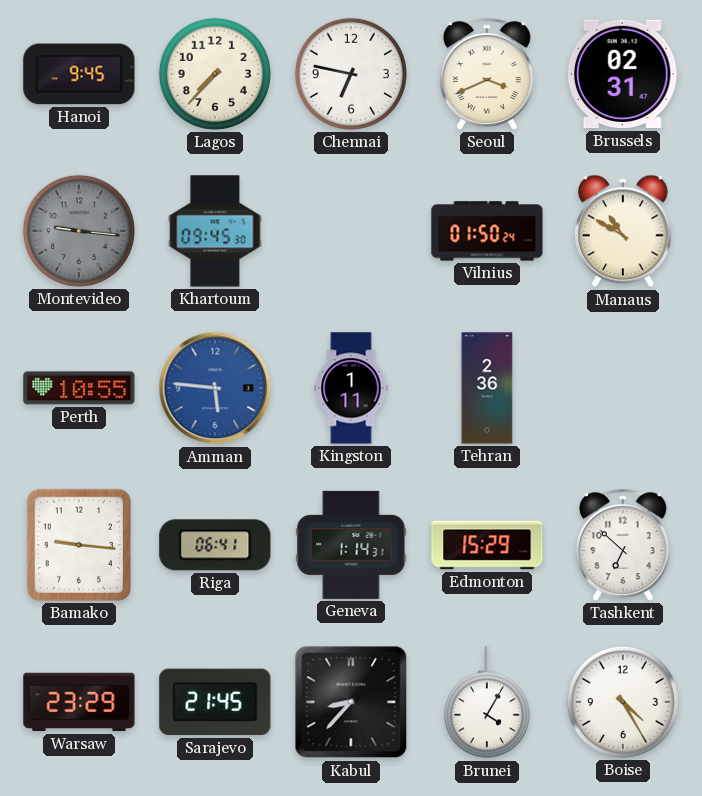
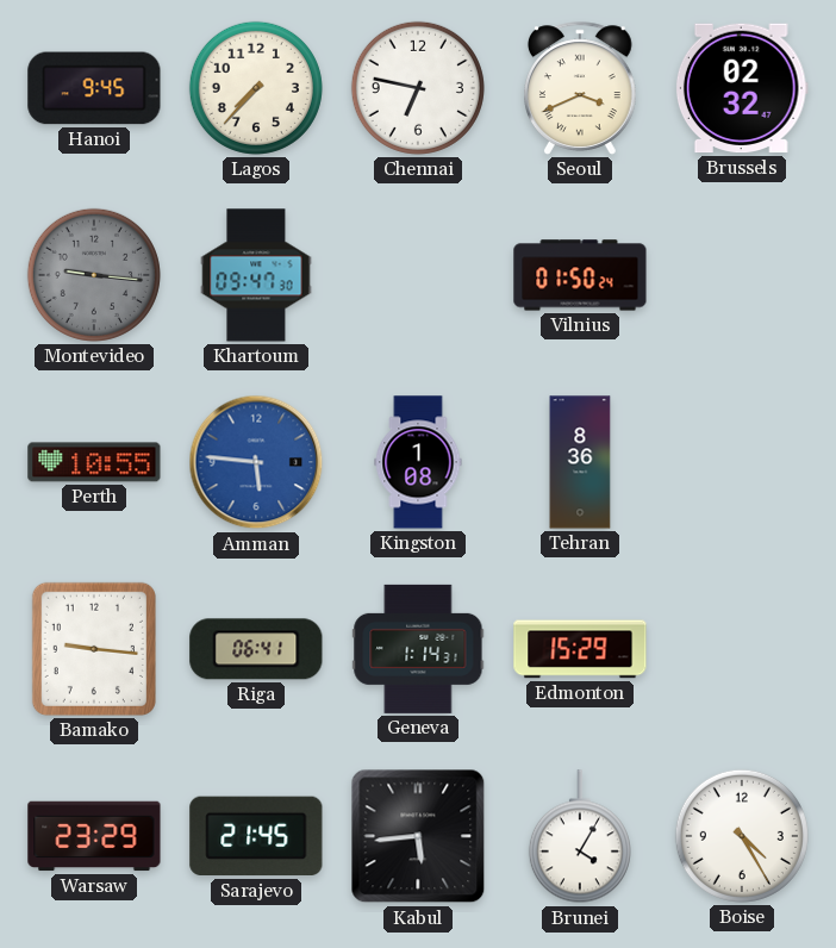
Brussels: 02:31 -> 02:32
Khartoum: 09:45 -> 09:47
Manaus: 10:50 -> none
Kingston: 1:11 -> 1:08
Tehran: 2:36 -> 8:36
Tashkent: 6:52 -> none
Kabul: 8:37 -> 5:44
